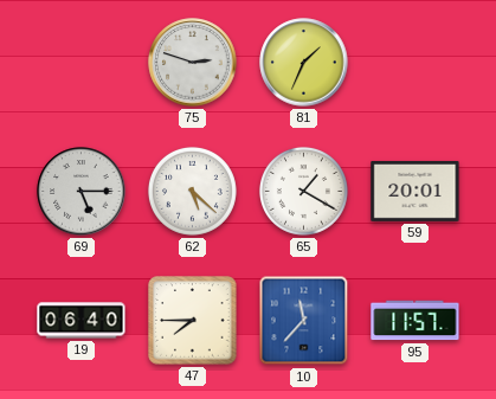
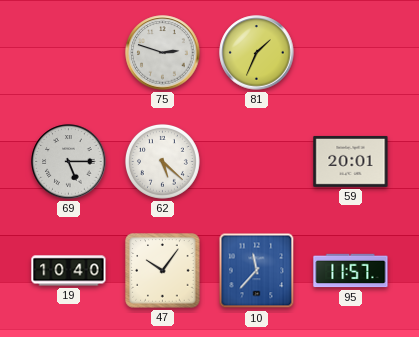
65: 1:20 -> none
19: 06:40 -> 10:40
47: 7:45 -> 10:06
